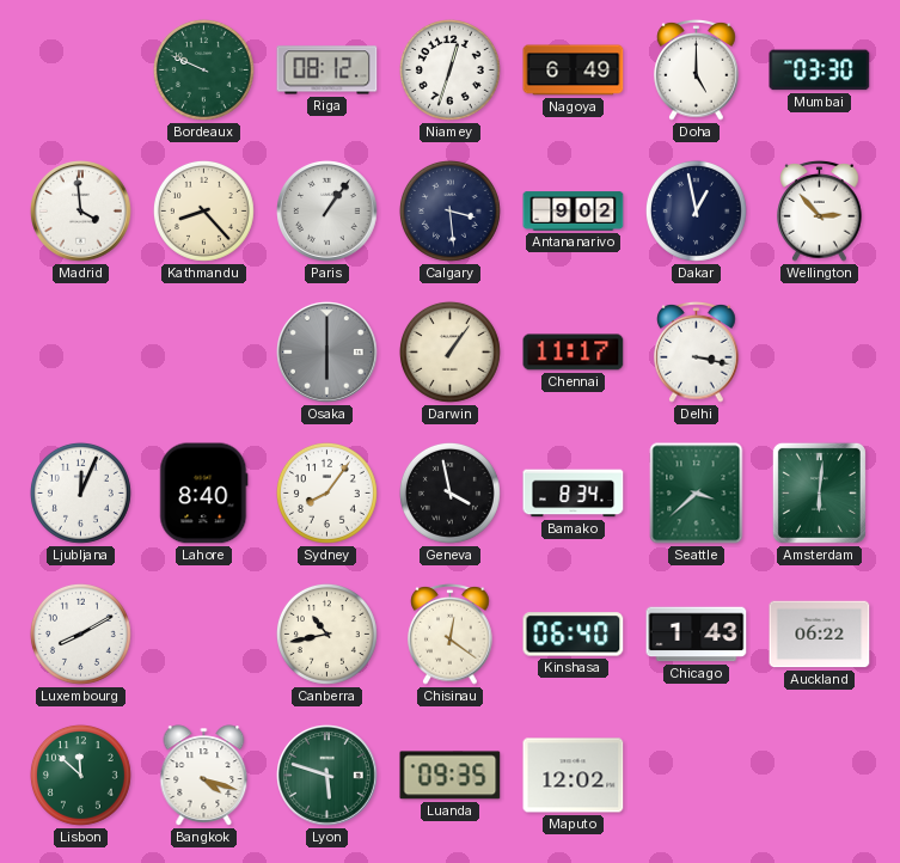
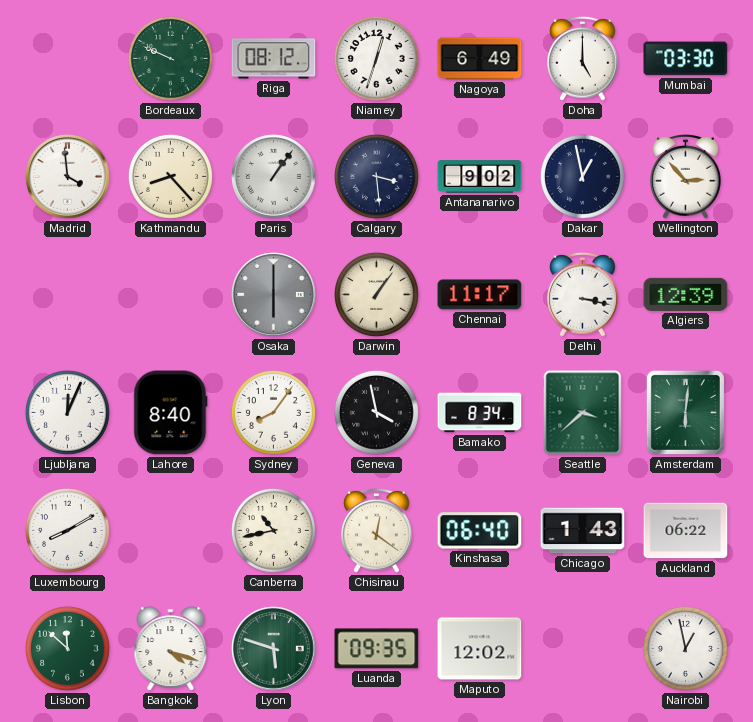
Algiers: none -> 12:39
Nairobi: none -> 12:58
